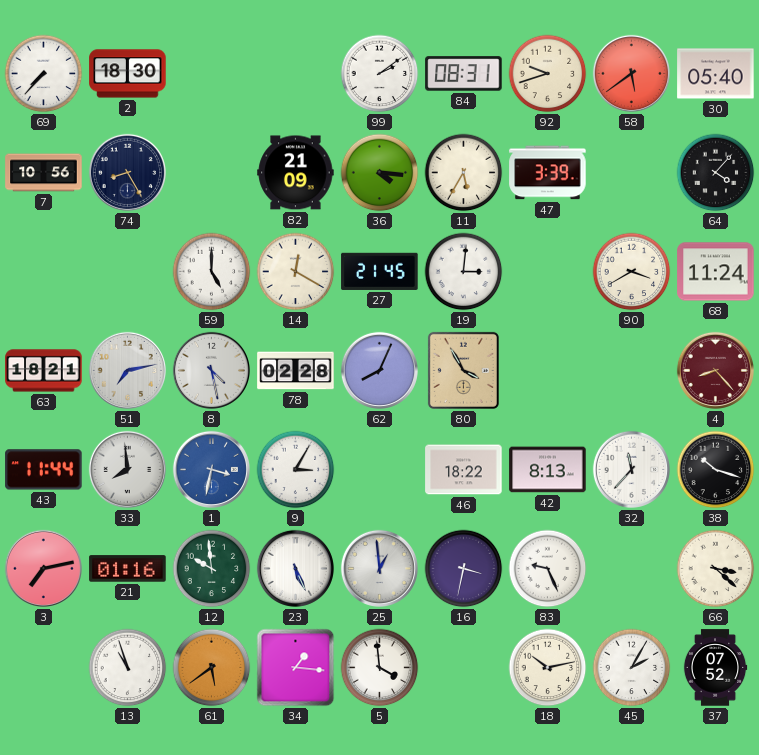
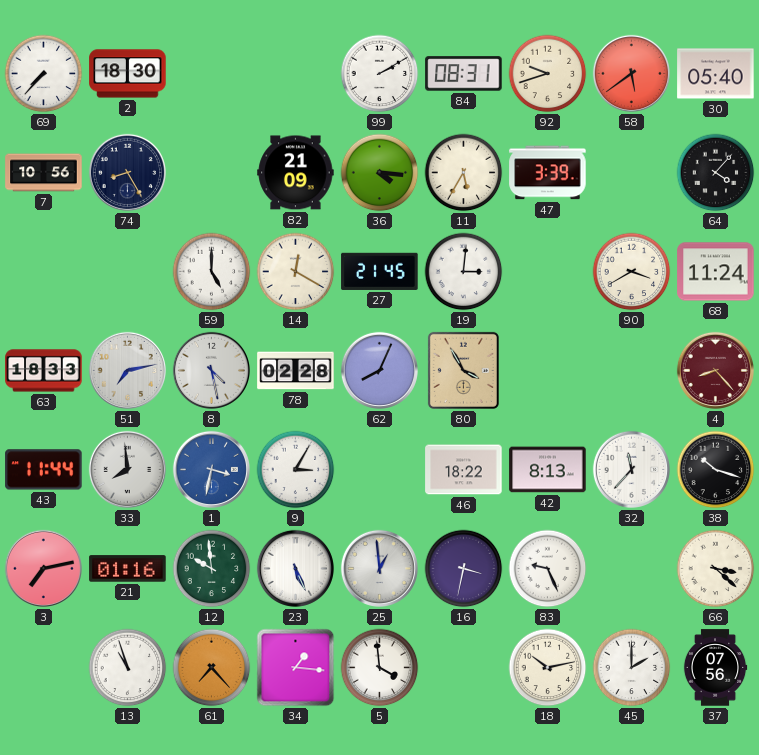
99: 2:09 -> 2:10
63: 18:21 -> 18:33
61: 5:39 -> 7:23
45: 2:05 -> 2:00
37: 07:52 -> 07:56
